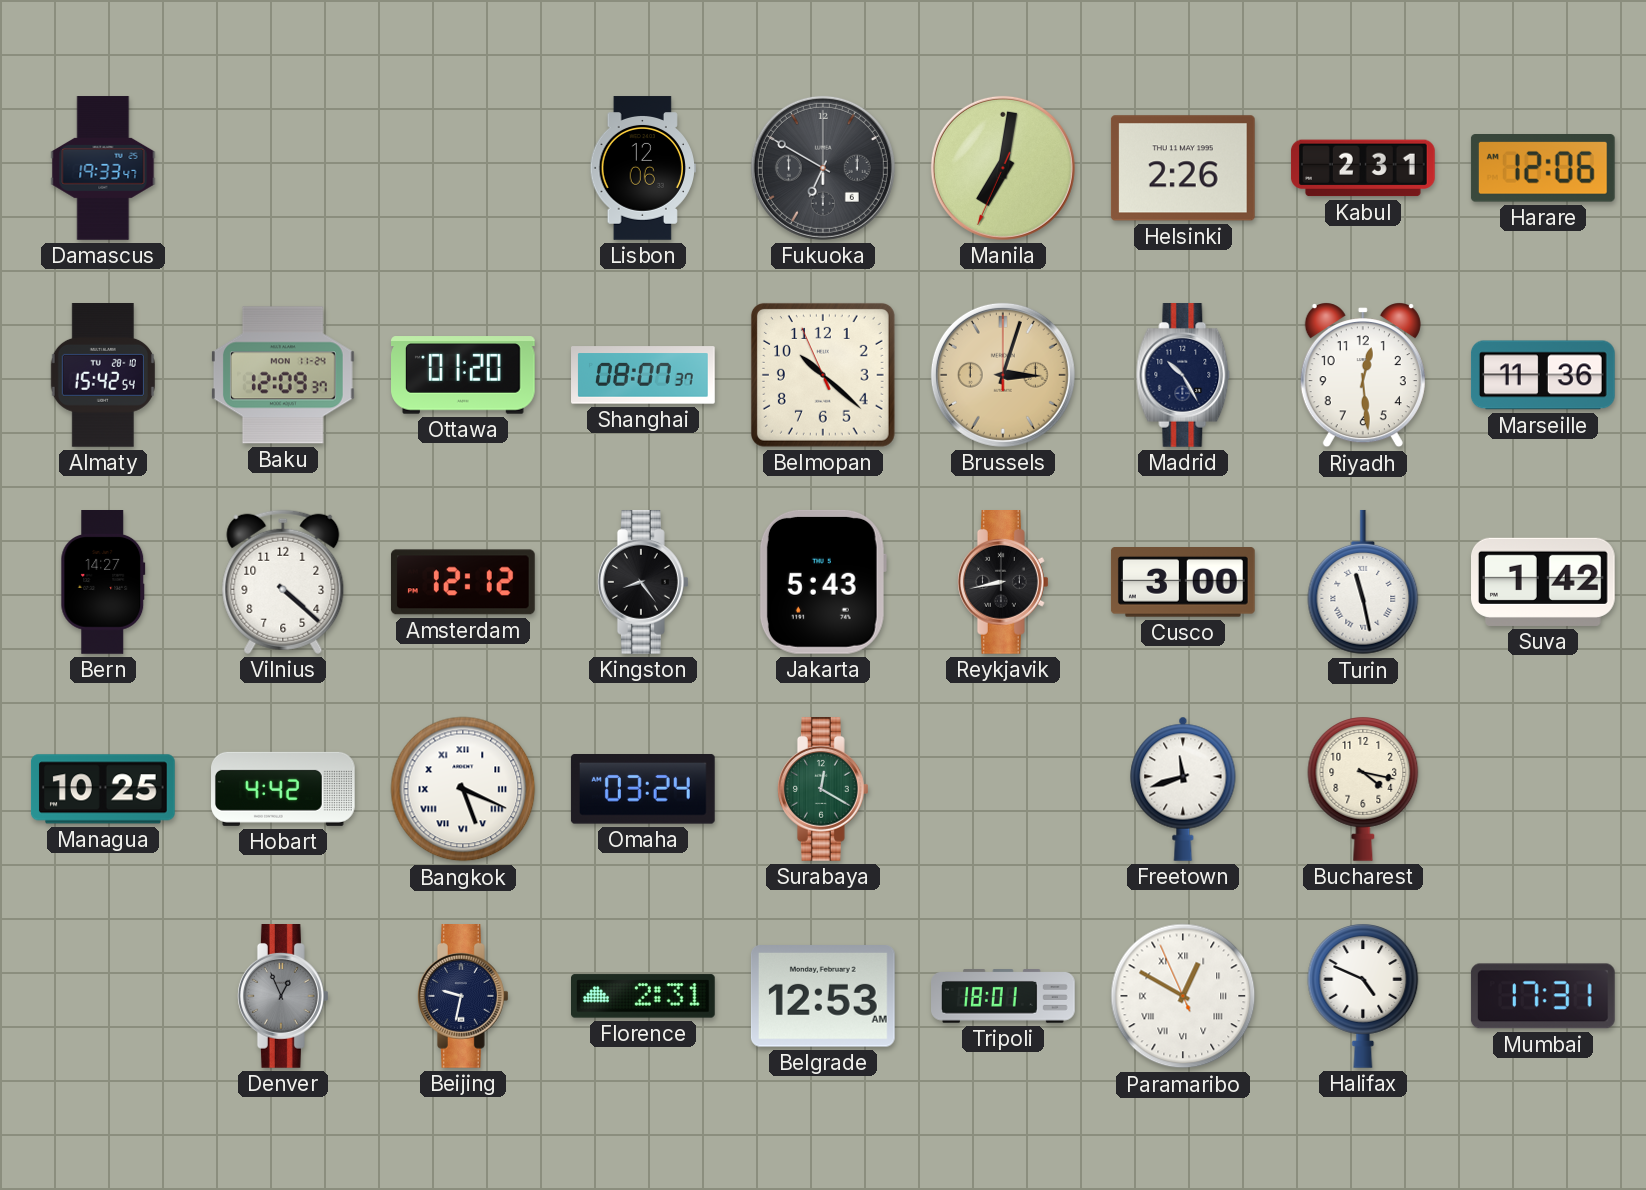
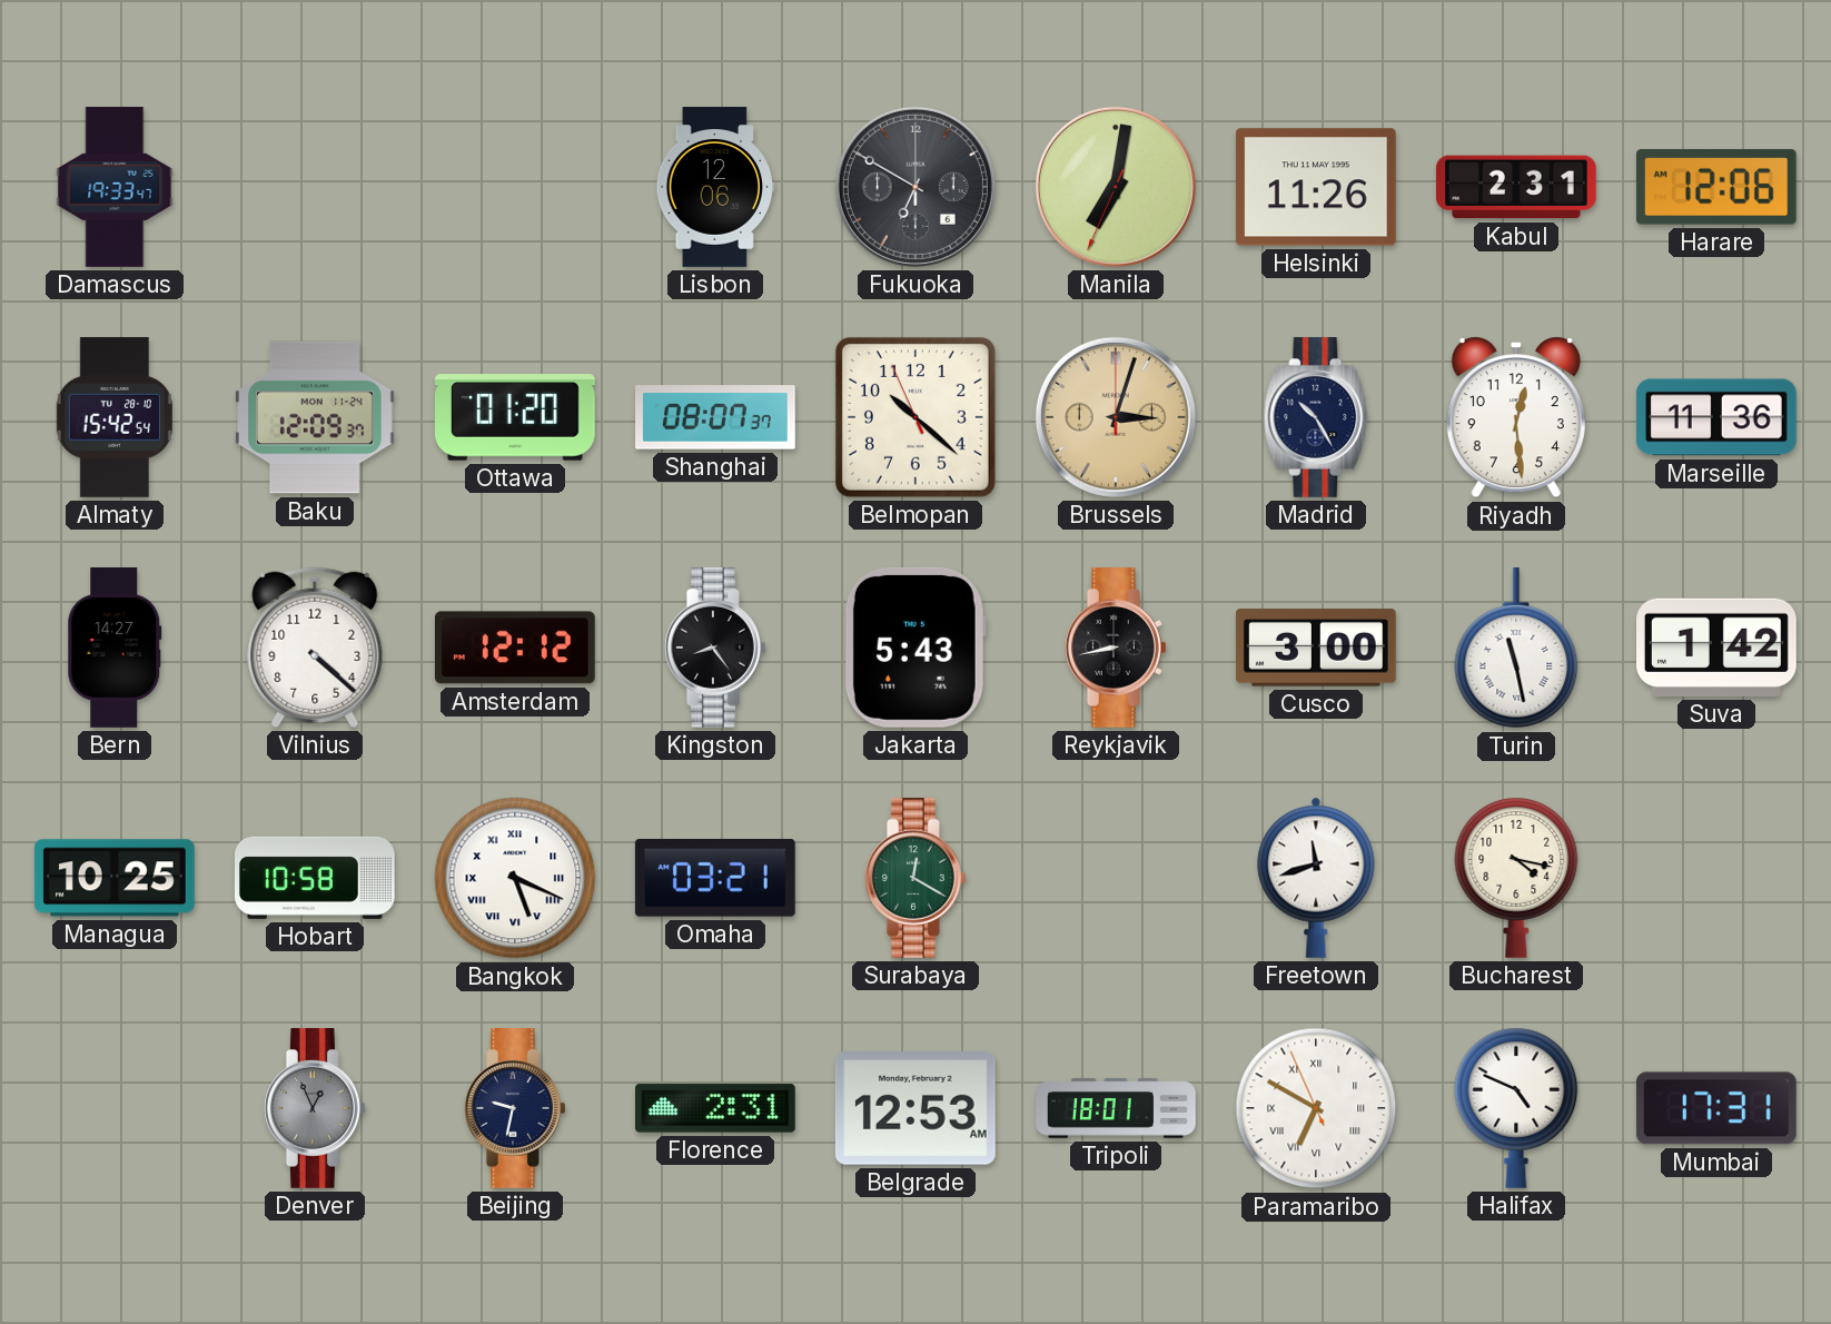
Helsinki: 2:26 -> 11:26
Hobart: 4:42 -> 10:58
Omaha: 03:24 -> 03:21
Paramaribo: 12:49 -> 6:49
